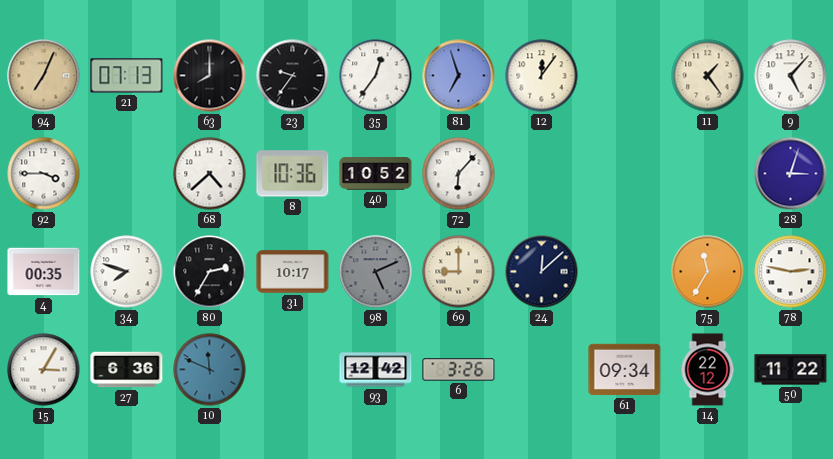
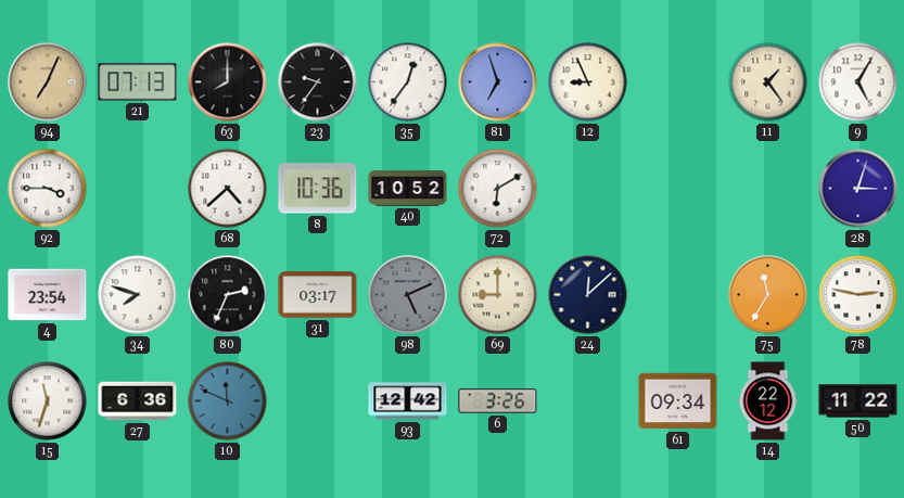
12: 12:06 -> 8:56
9: 5:07 -> 5:05
72: 6:07 -> 6:10
4: 00:35 -> 23:54
80: 2:35 -> 2:34
31: 10:17 -> 03:17
15: 3:05 -> 11:33
